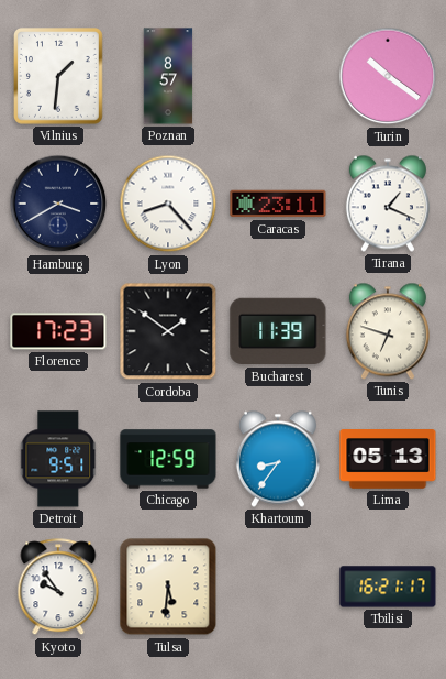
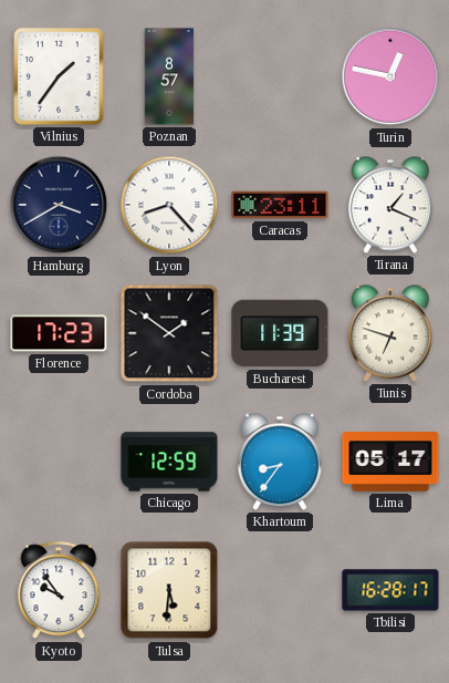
Vilnius: 1:31 -> 1:36
Turin: 10:21 -> 12:47
Detroit: 9:51 -> none
Lima: 05:13 -> 05:17
Tbilisi: 16:21 -> 16:28
